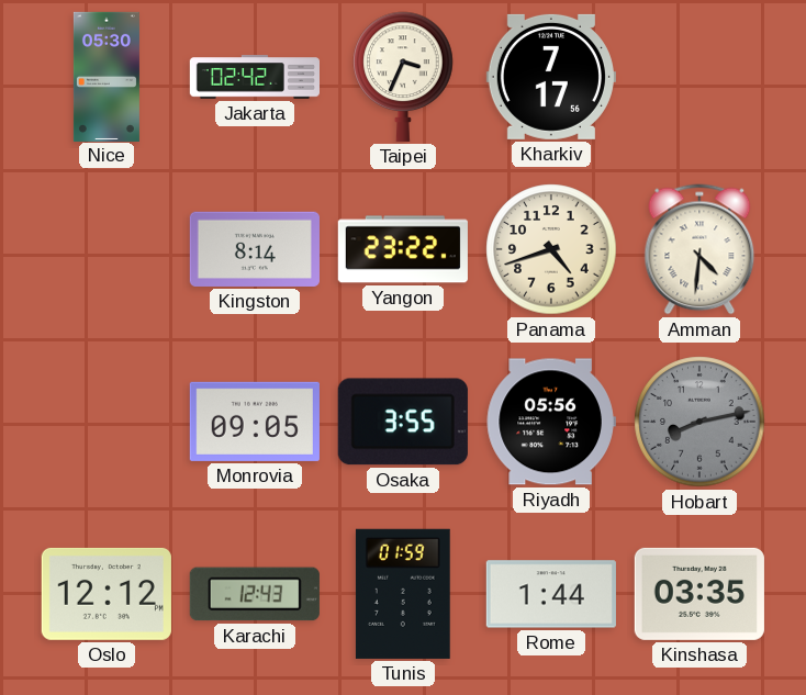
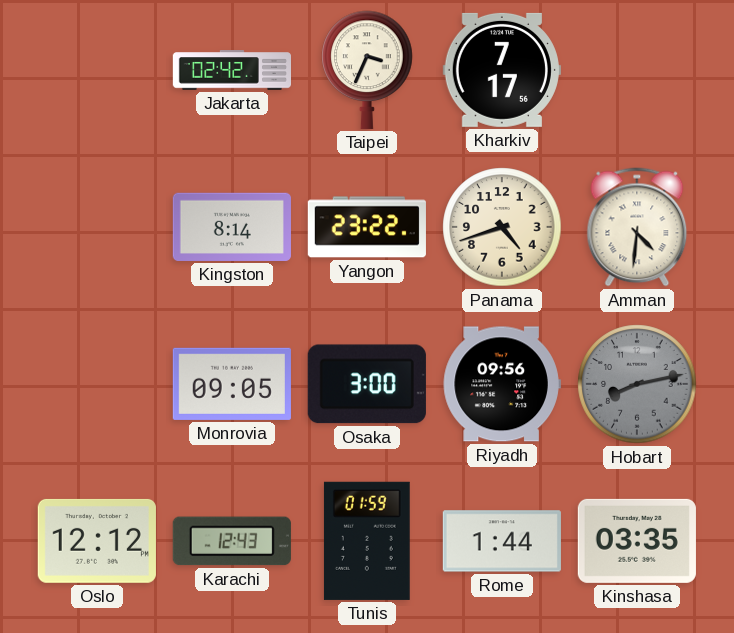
Nice: 05:30 -> none
Osaka: 3:55 -> 3:00
Riyadh: 05:56 -> 09:56
